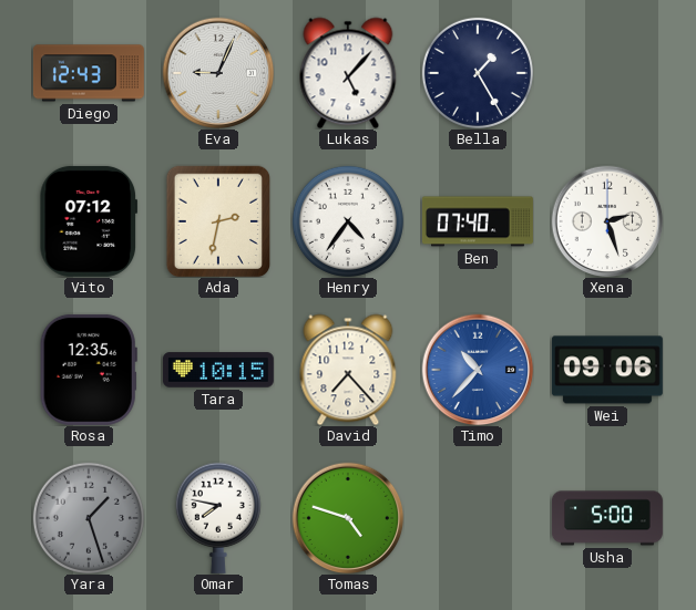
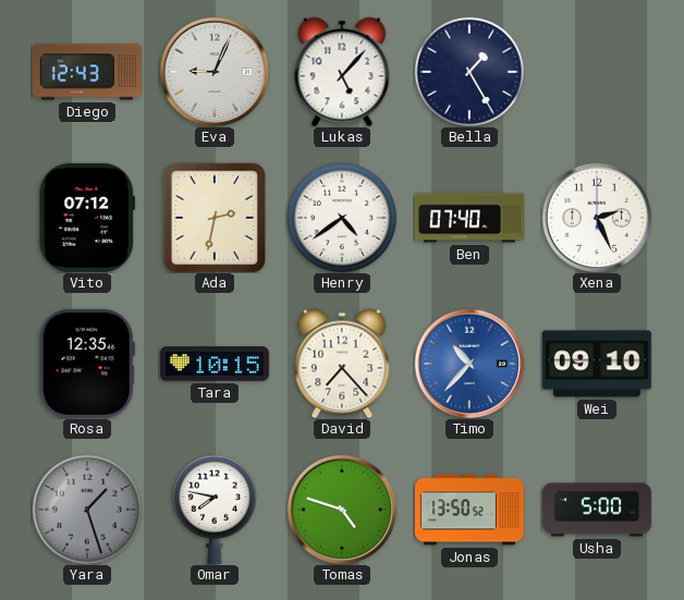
Henry: 4:36 -> 4:39
Xena: 2:27 -> 2:26
Wei: 09:06 -> 09:10
Jonas: none -> 13:50
